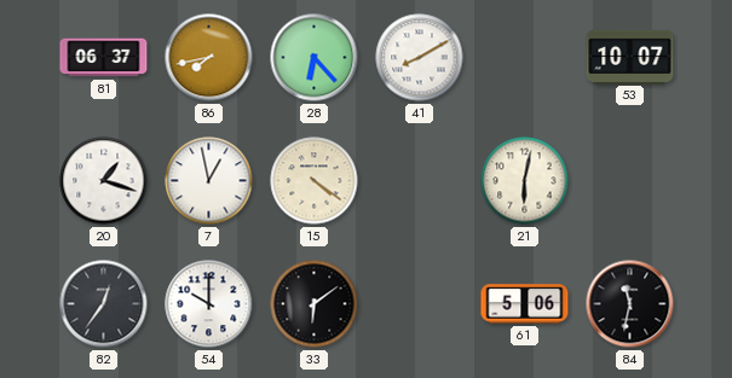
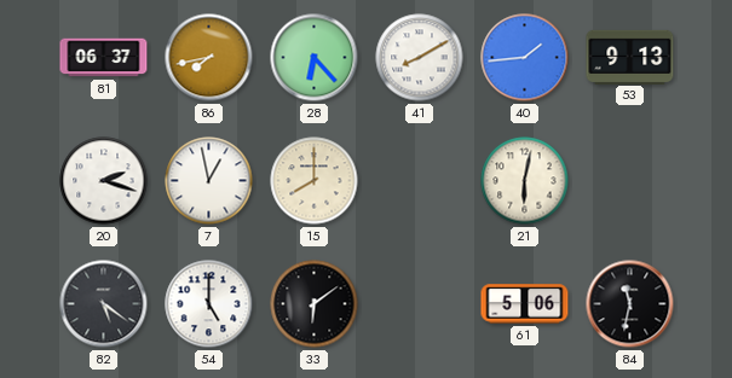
40: none -> 1:44
53: 10:07 -> 9:13
20: 1:18 -> 2:18
15: 4:21 -> 8:00
82: 12:36 -> 5:21
54: 10:00 -> 5:00
